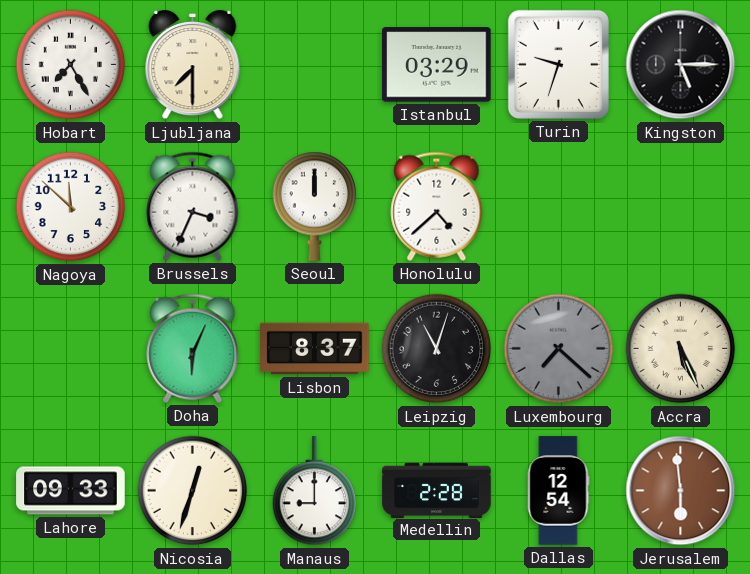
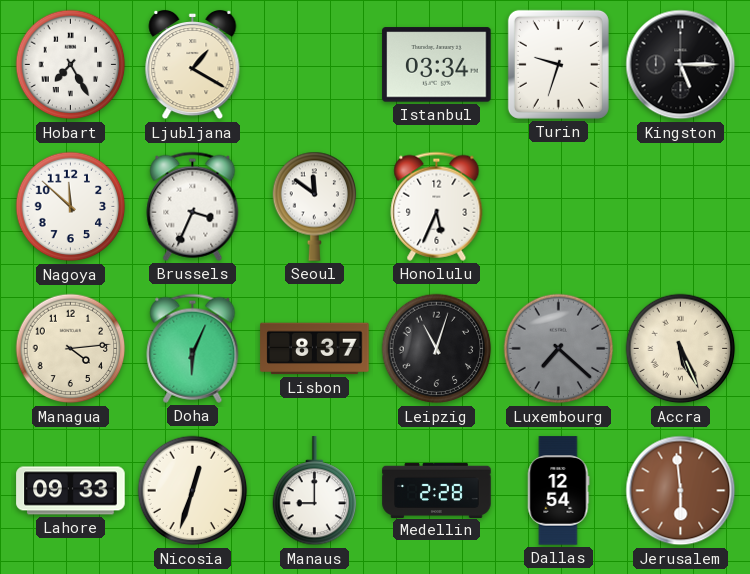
Ljubljana: 7:30 -> 1:20
Istanbul: 03:29 -> 03:34
Seoul: 12:00 -> 11:51
Honolulu: 4:38 -> 5:34
Managua: none -> 4:14
